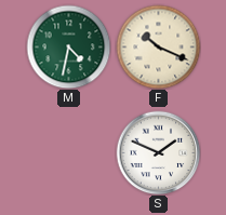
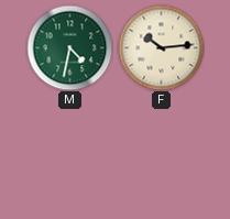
F: 10:19 -> 10:14
S: 1:49 -> none
